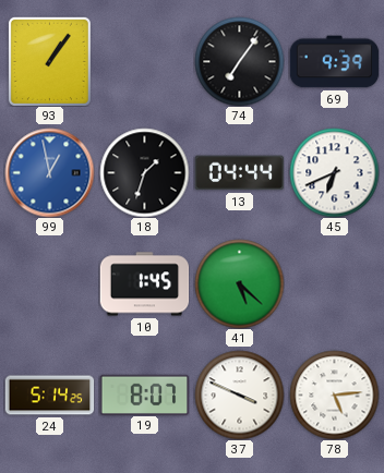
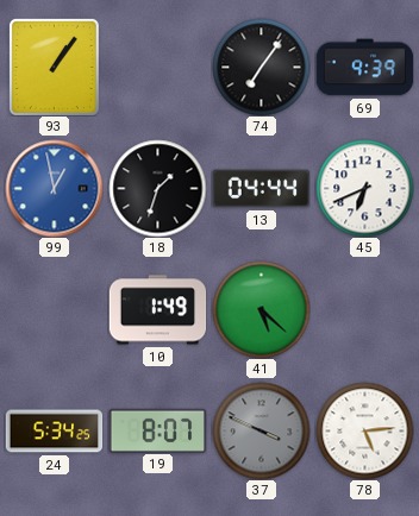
10: 1:45 -> 1:49
24: 5:14 -> 5:34
37 dial: white -> grey
